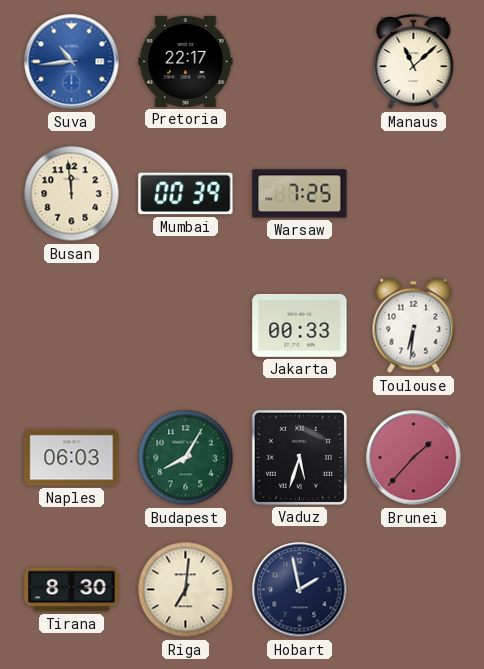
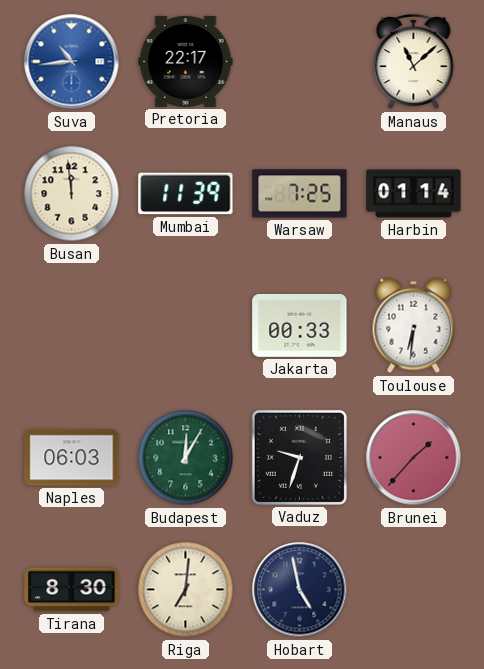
Mumbai: 00:39 -> 11:39
Harbin: none -> 01:14
Budapest: 8:05 -> 12:05
Vaduz: 5:33 -> 9:33
Hobart: 1:58 -> 4:58
